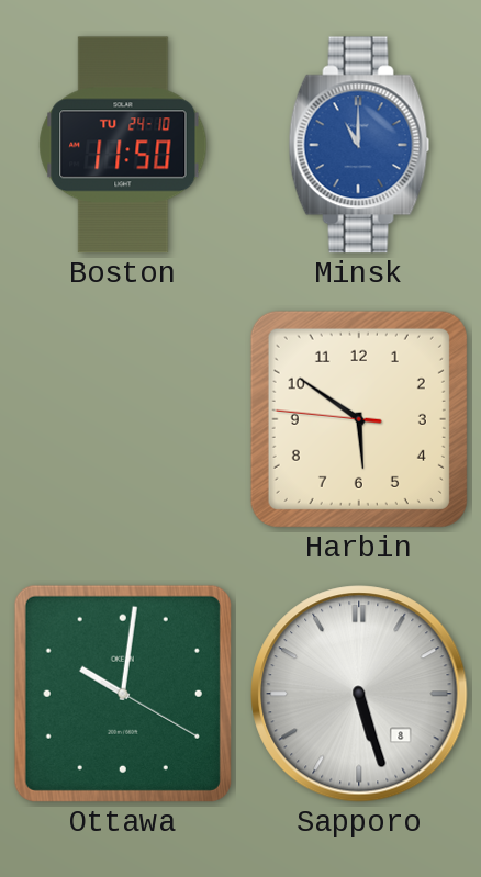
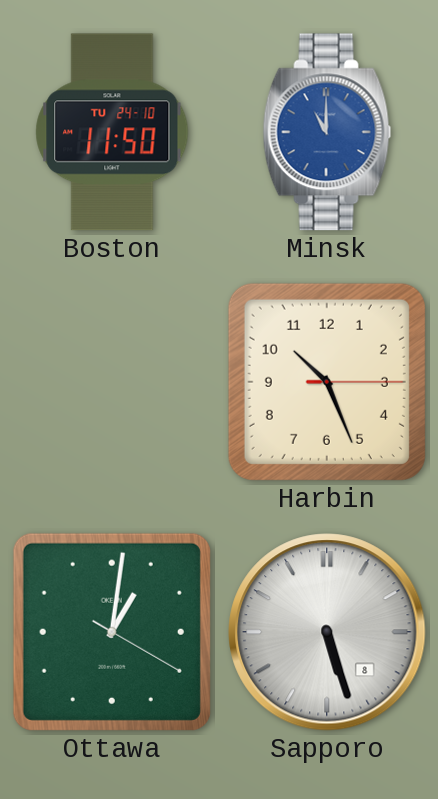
Harbin: 5:50 -> 10:26
Ottawa: 10:01 -> 1:01
